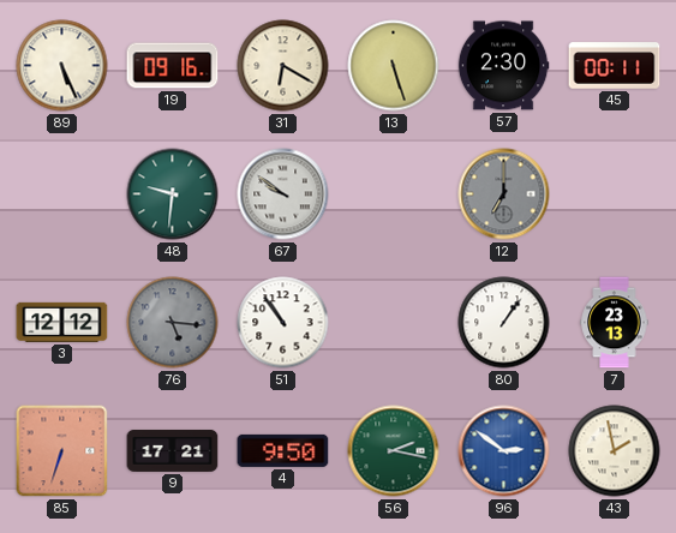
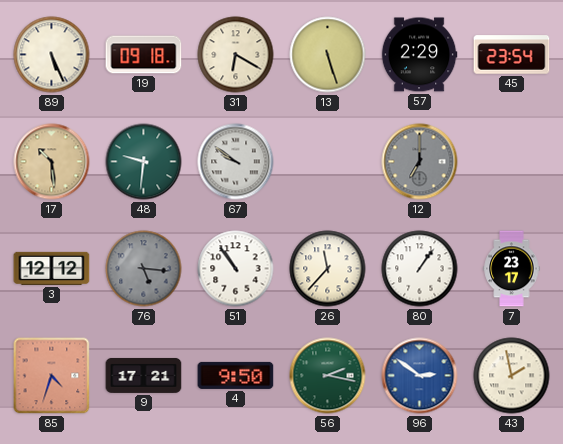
19: 09:16 -> 09:18
57: 2:30 -> 2:29
45: 00:11 -> 23:54
17: none -> 10:29
26: none -> 11:37
7: 23:13 -> 23:17
85: 6:33 -> 4:33
